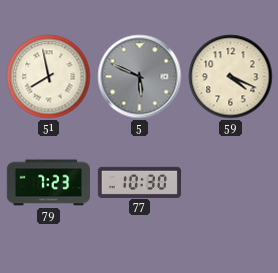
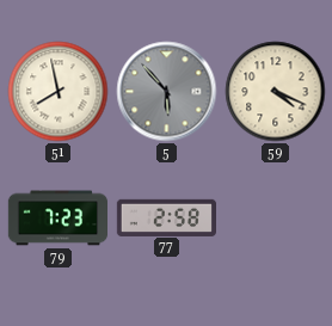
5: 5:49 -> 5:53
77: 10:30 -> 2:58
